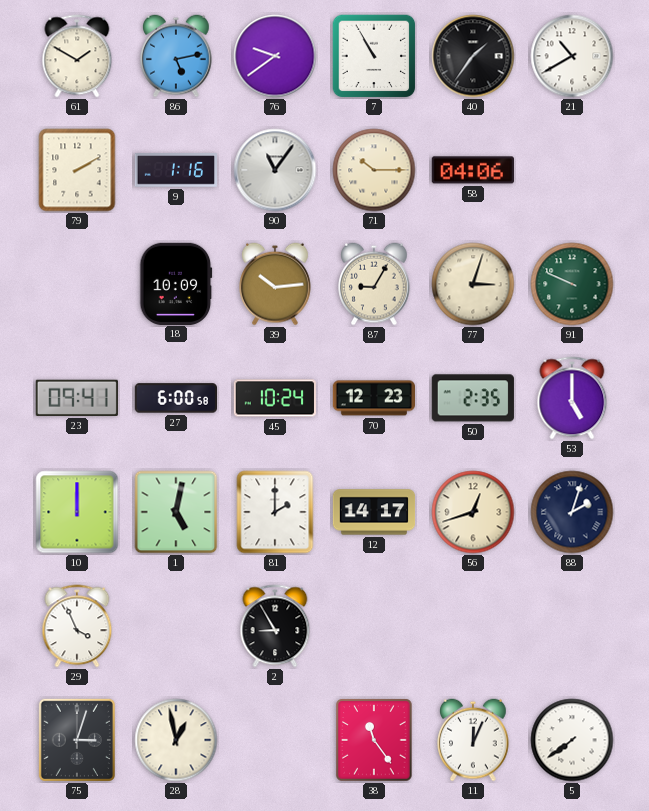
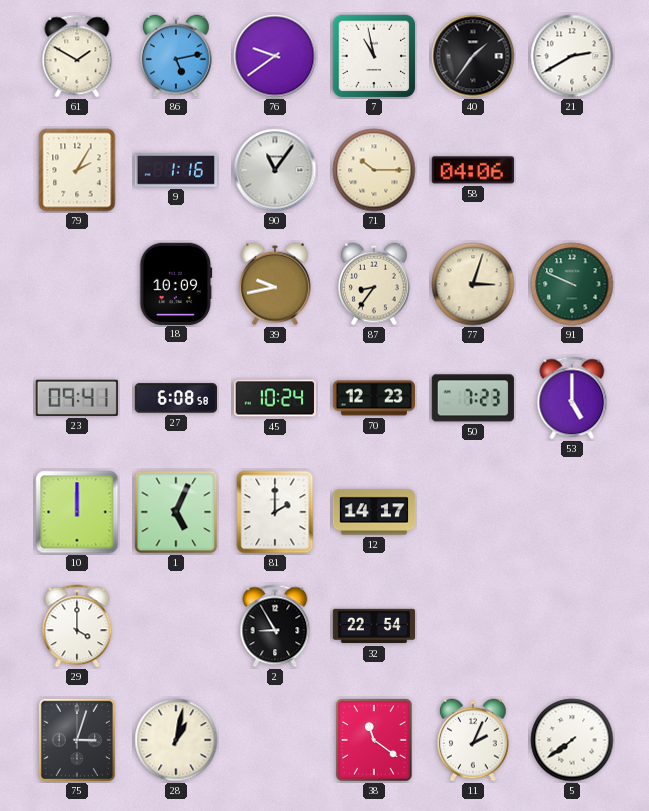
7: 10:55 -> 10:58
21: 10:40 -> 2:40
79: 2:10 -> 2:05
39: 10:14 -> 9:43
87: 9:05 -> 8:36
27: 6:00 -> 6:08
50: 2:35 -> 7:23
1: 5:02 -> 5:04
56: 12:42 -> none
88: 2:03 -> none
29: 3:56 -> 4:00
32: none -> 22:54
28: 12:58 -> 1:02
38: 11:24 -> 11:21
11: 12:04 -> 2:04
